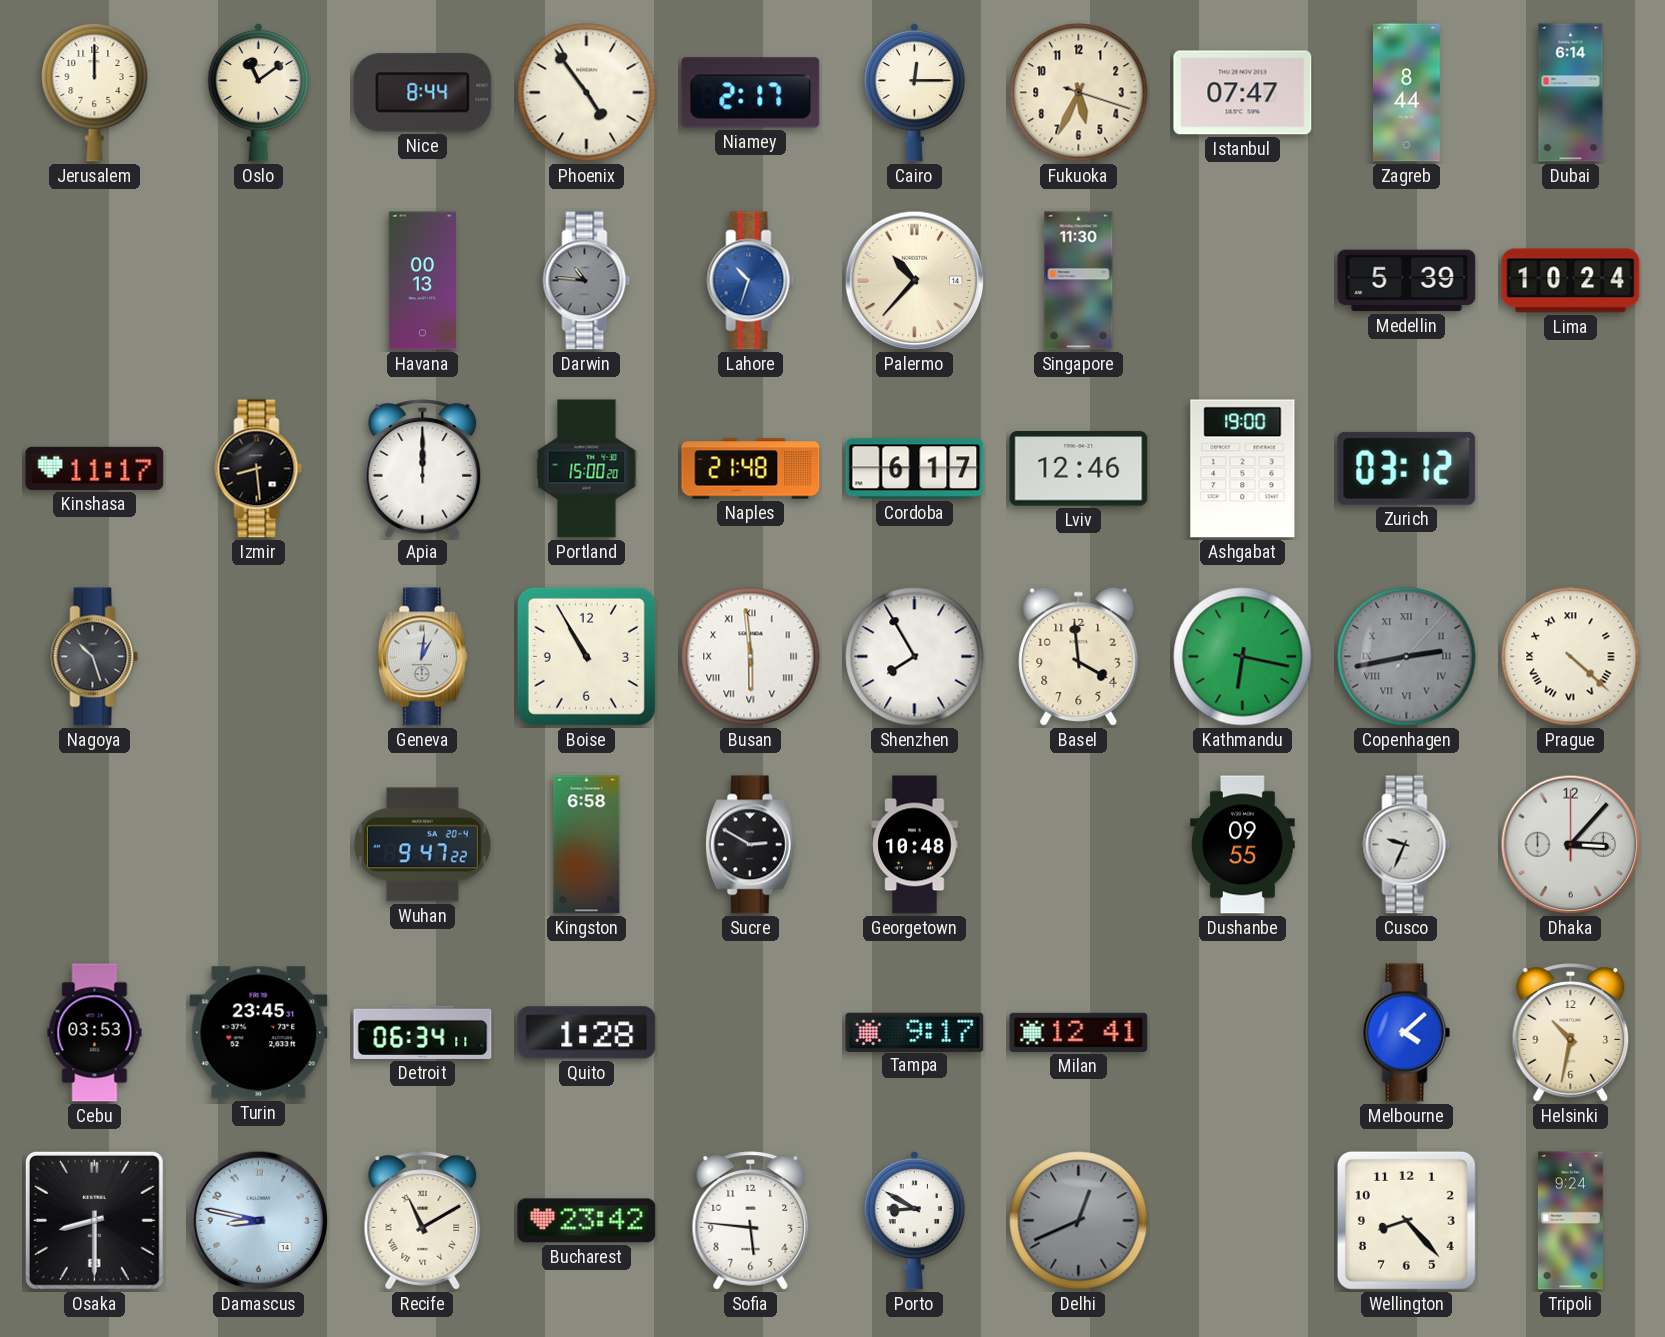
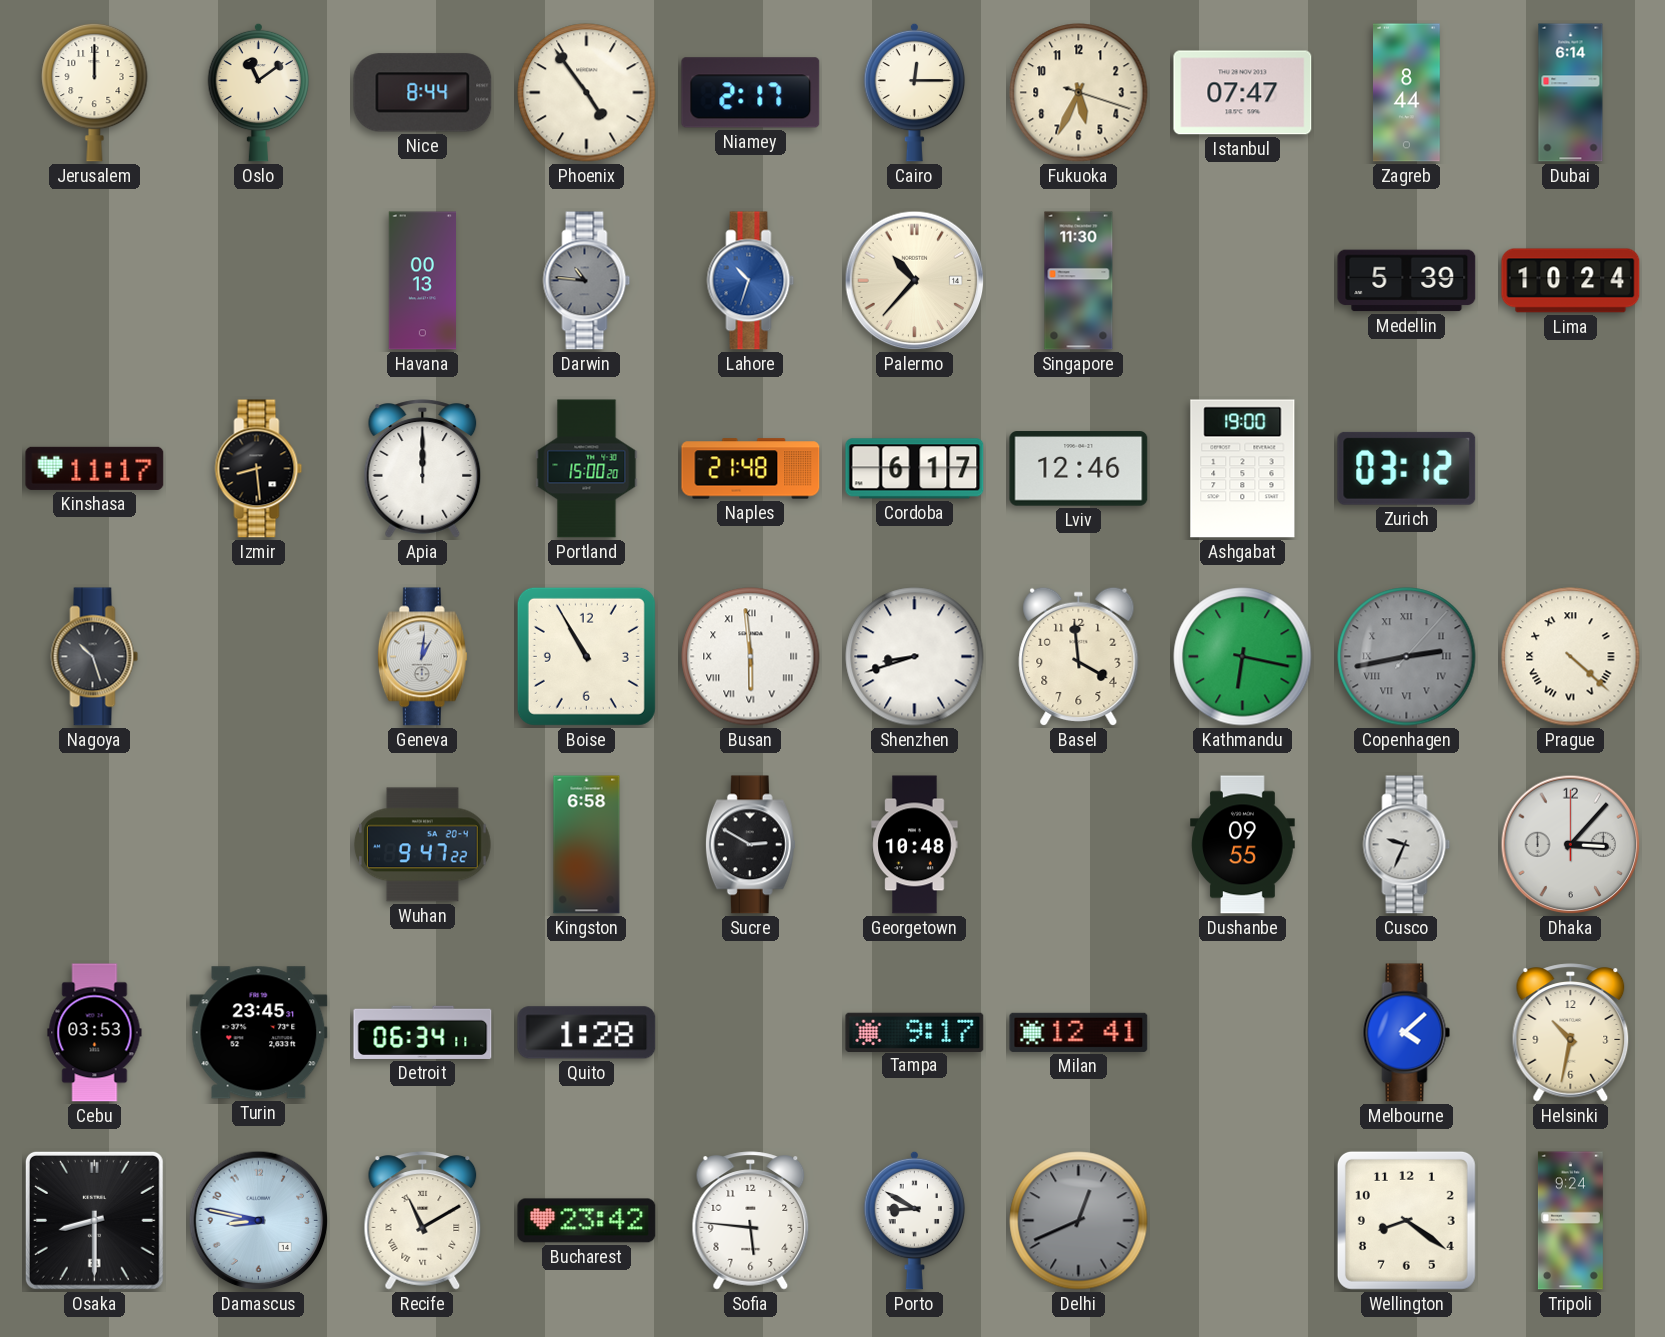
Shenzhen: 7:55 -> 8:42
Wellington: 8:23 -> 8:21
